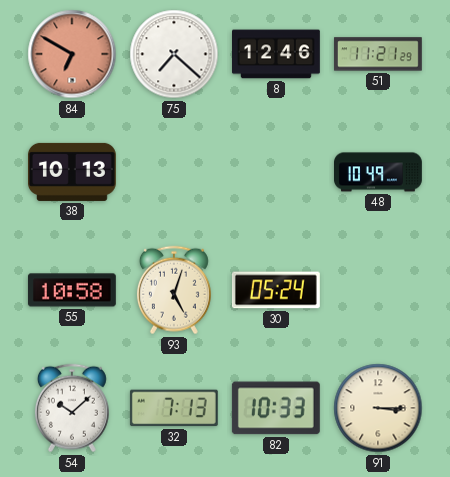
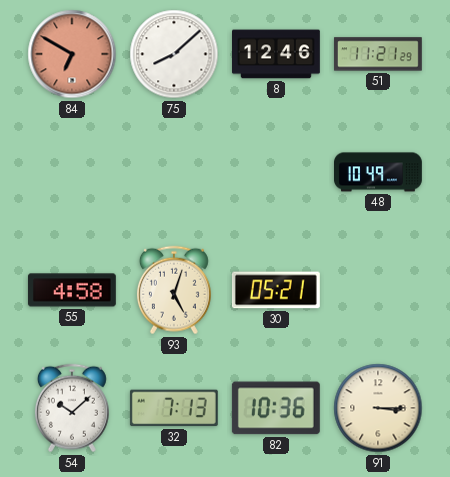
75: 7:22 -> 8:08
38: 10:13 -> none
55: 10:58 -> 4:58
30: 05:24 -> 05:21
82: 10:33 -> 10:36
